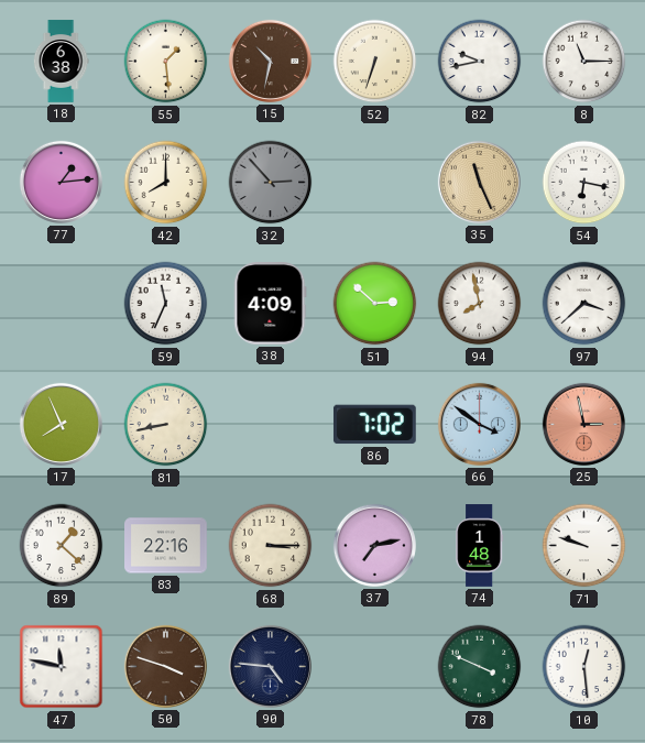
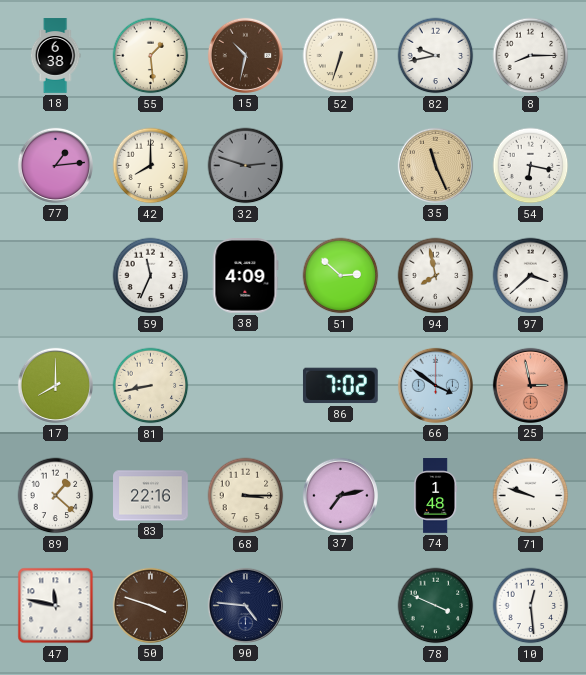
8: 11:15 -> 8:15
32: 2:53 -> 2:48
17: 7:56 -> 8:00
